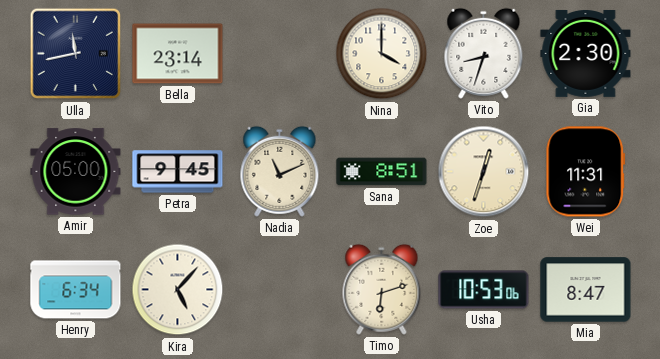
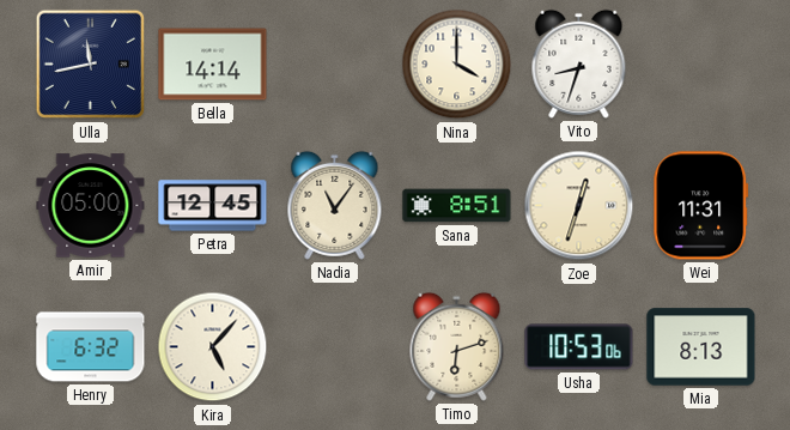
Bella: 23:14 -> 14:14
Gia: 2:30 -> none
Petra: 9:45 -> 12:45
Nadia: 11:11 -> 11:06
Henry: 6:34 -> 6:32
Mia: 8:47 -> 8:13
